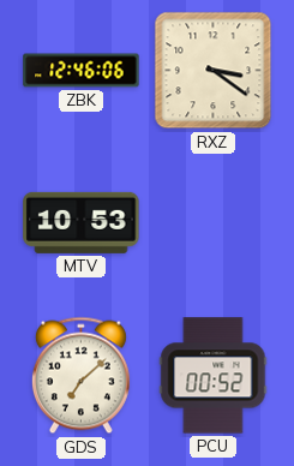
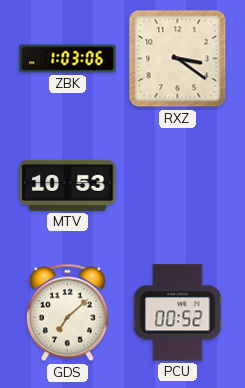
ZBK: 12:46 -> 1:03
